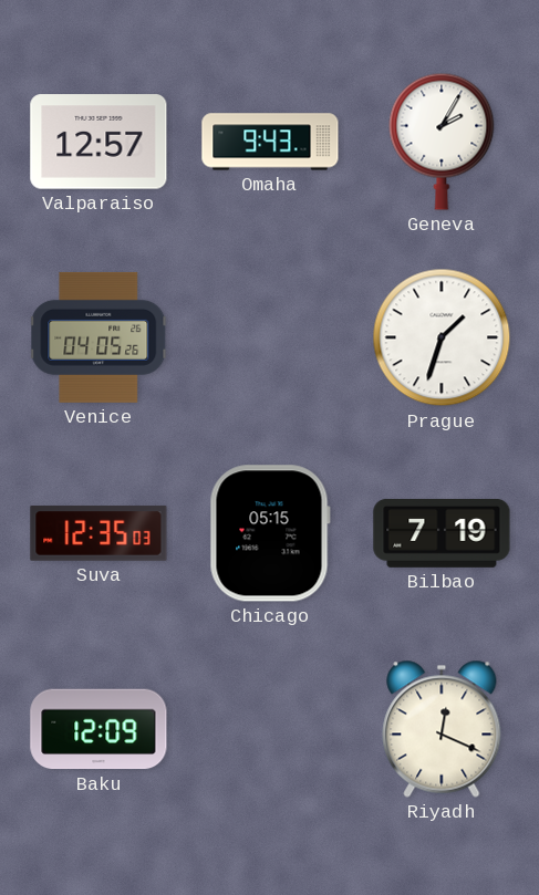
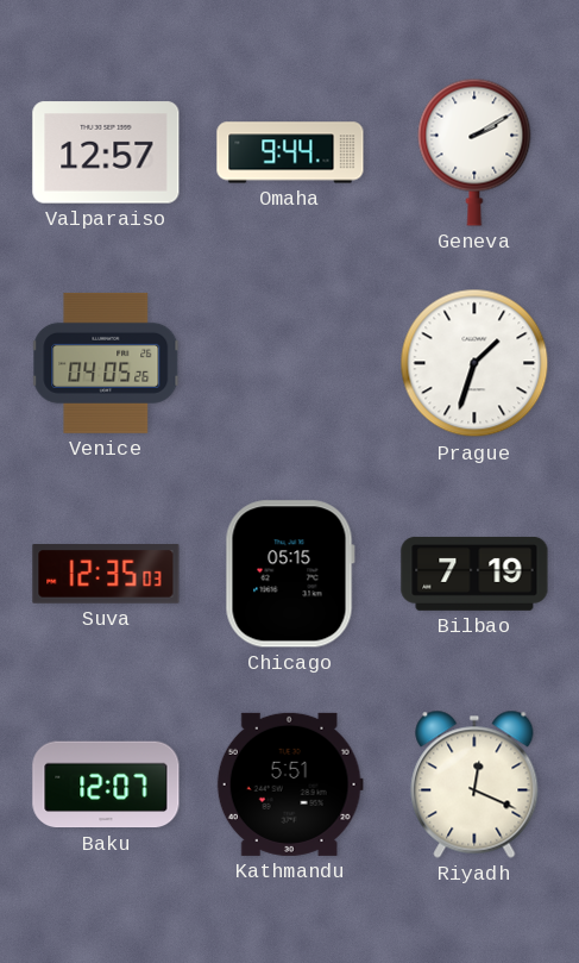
Omaha: 9:43 -> 9:44
Geneva: 2:05 -> 2:10
Baku: 12:09 -> 12:07
Kathmandu: none -> 5:51
